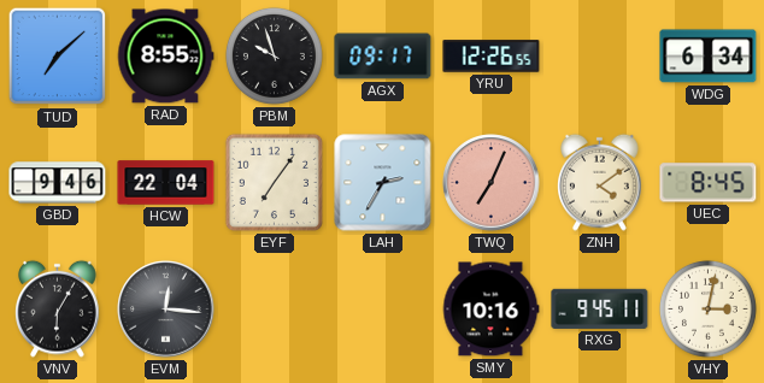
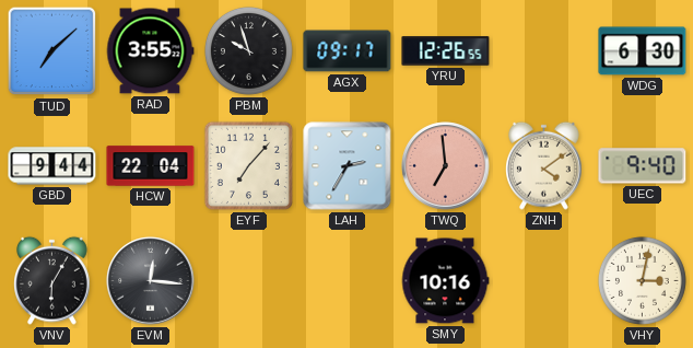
RAD: 8:55 -> 3:55
WDG: 6:34 -> 6:30
GBD: 9:46 -> 9:44
EYF: 7:06 -> 7:07
TWQ: 7:04 -> 6:59
UEC: 8:45 -> 9:40
RXG: 9:45 -> none
